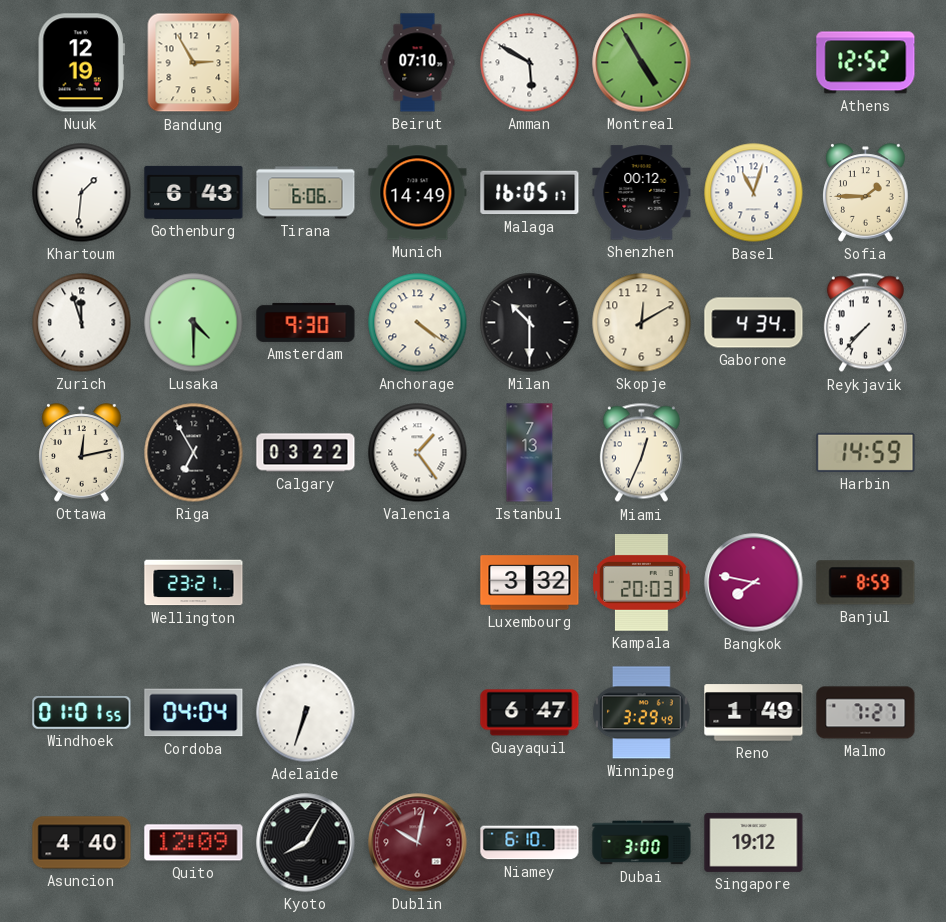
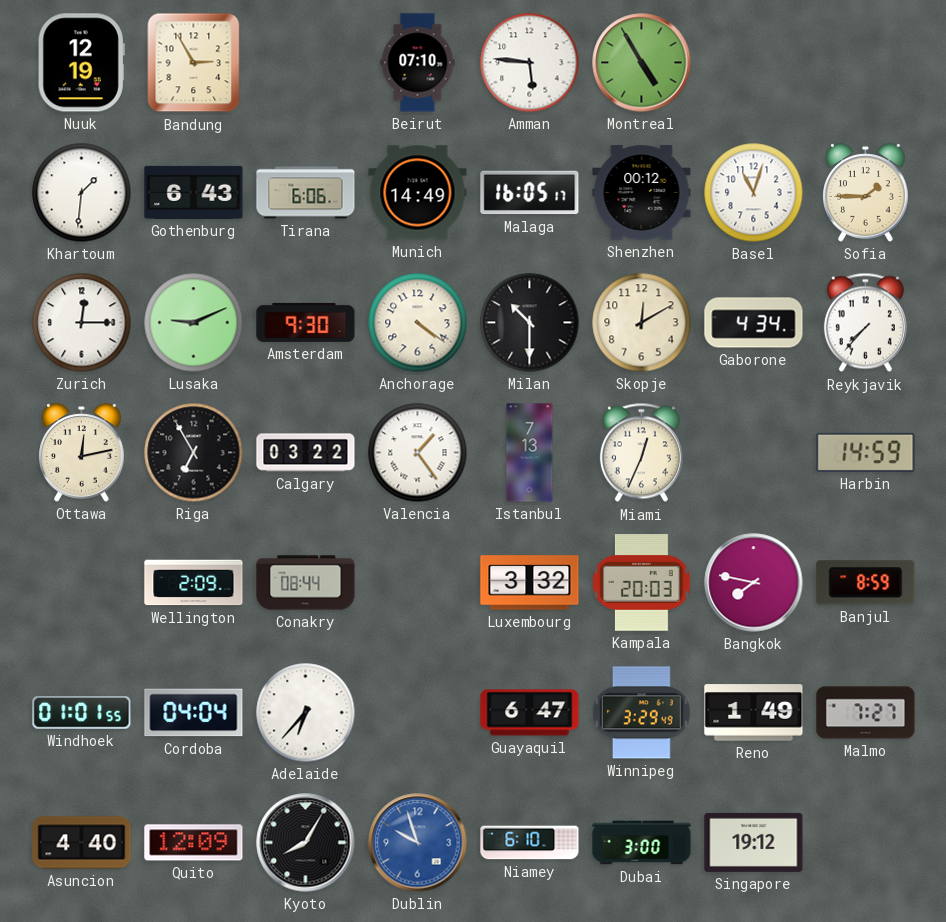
Amman: 5:50 -> 5:46
Athens: 12:52 -> none
Zurich: 11:57 -> 12:15
Lusaka: 4:30 -> 9:11
Wellington: 23:21 -> 2:09
Conakry: none -> 08:44
Adelaide: 6:33 -> 6:37
Dublin: 10:02 -> 9:57
Dublin dial: burgundy -> blue
